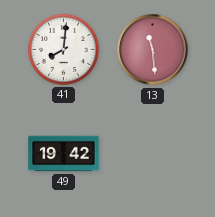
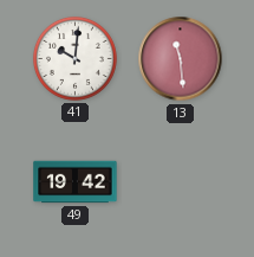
41: 8:01 -> 10:01
